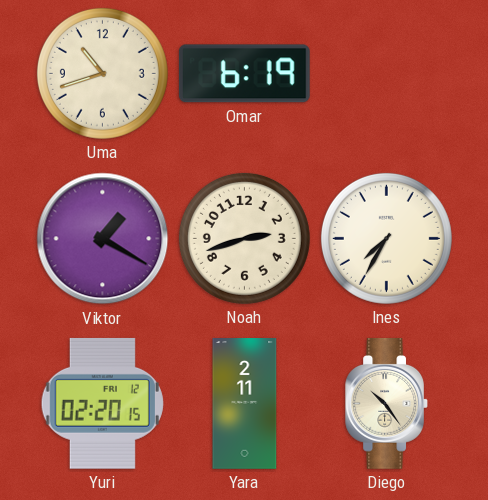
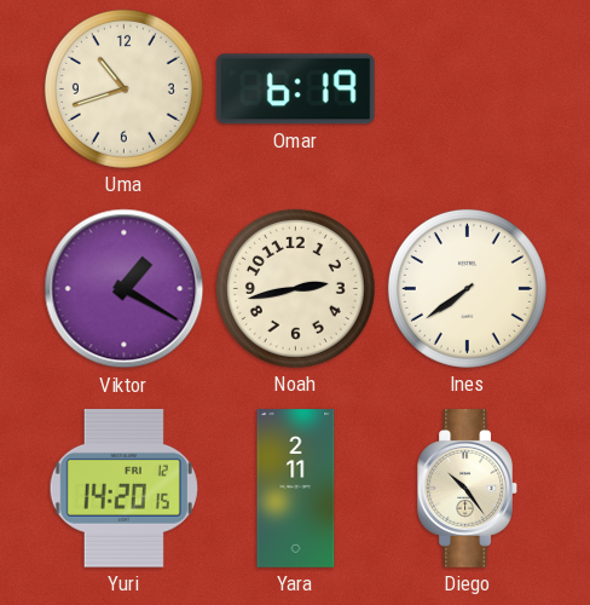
Noah: 2:42 -> 2:43
Ines: 7:35 -> 7:39
Yuri: 02:20 -> 14:20
